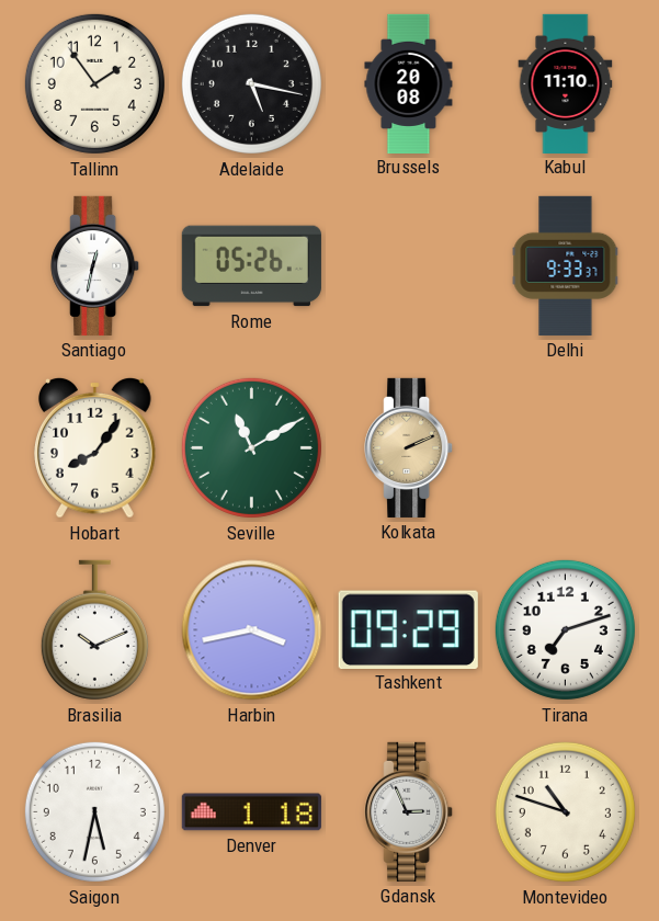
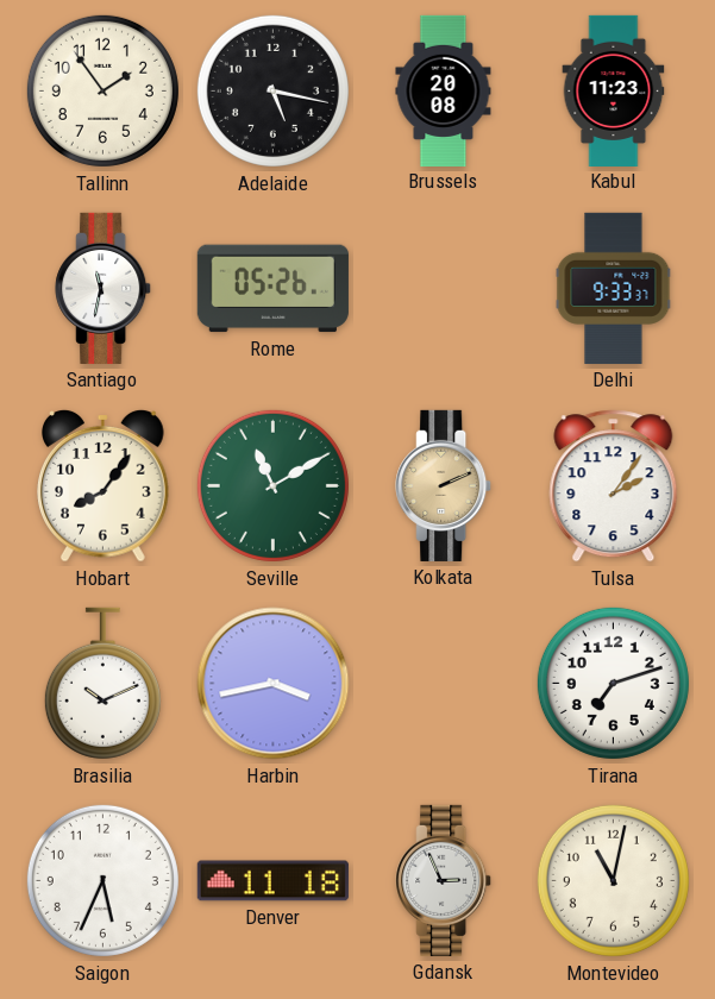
Kabul: 11:10 -> 11:23
Santiago: 12:32 -> 11:32
Tulsa: none -> 2:06
Tashkent: 09:29 -> none
Saigon: 5:32 -> 5:34
Denver: 1:18 -> 11:18
Montevideo: 10:48 -> 11:02
